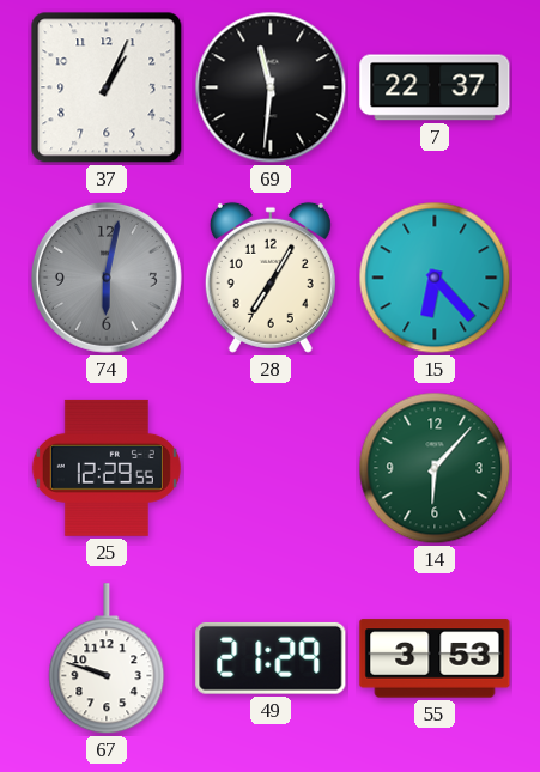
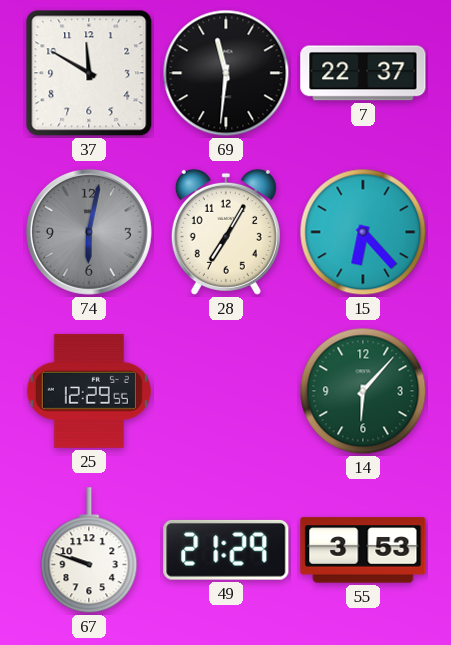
37: 1:04 -> 11:50
